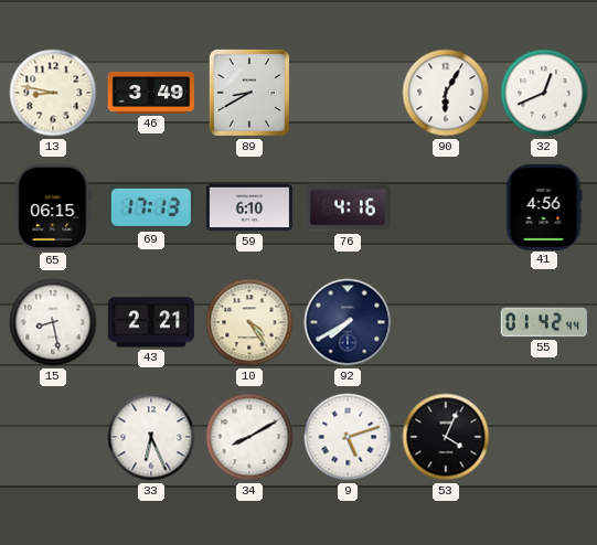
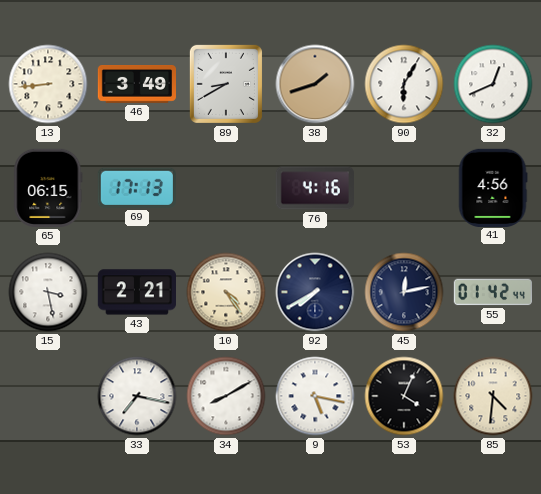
13: 8:47 -> 8:44
38: none -> 1:42
59: 6:10 -> none
15: 8:28 -> 3:28
45: none -> 12:13
33: 6:26 -> 7:17
9: 5:12 -> 5:17
85: none -> 4:31
